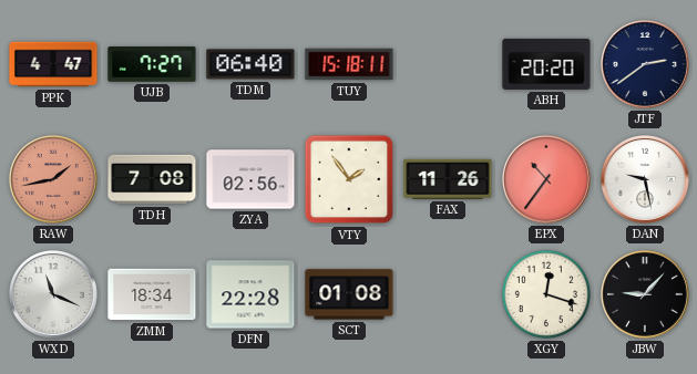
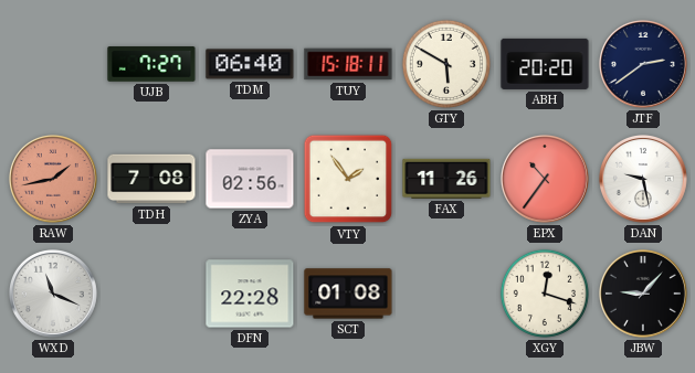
PPK: 4:47 -> none
GTY: none -> 5:50
ZMM: 18:34 -> none
